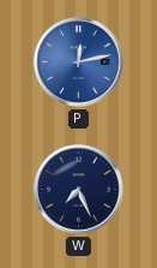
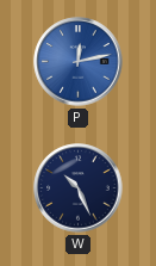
W: 7:26 -> 10:26
